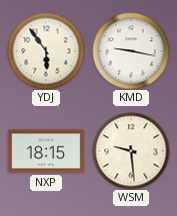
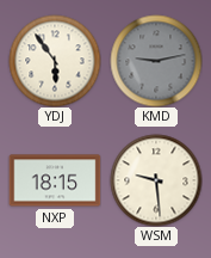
KMD: 9:17 -> 9:13
KMD dial: white -> grey
